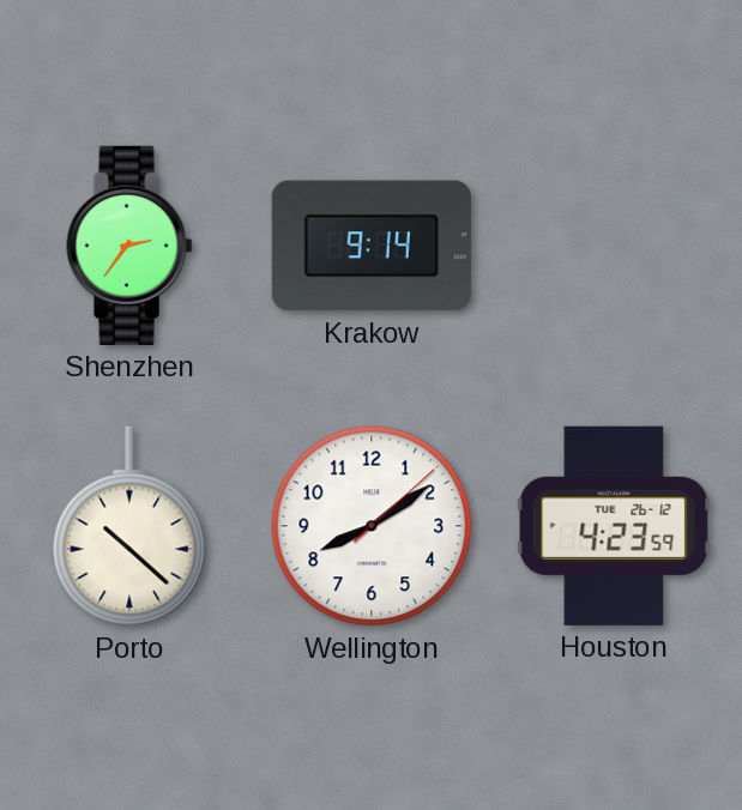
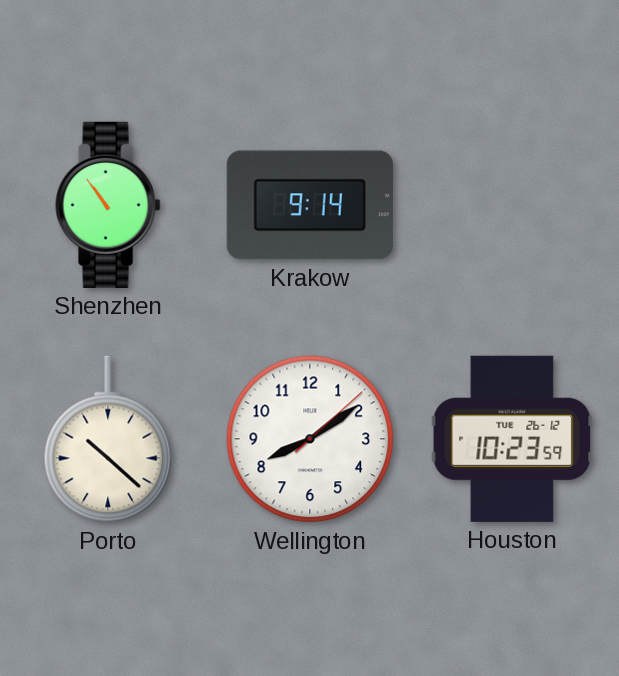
Shenzhen: 2:36 -> 10:54
Houston: 4:23 -> 10:23
